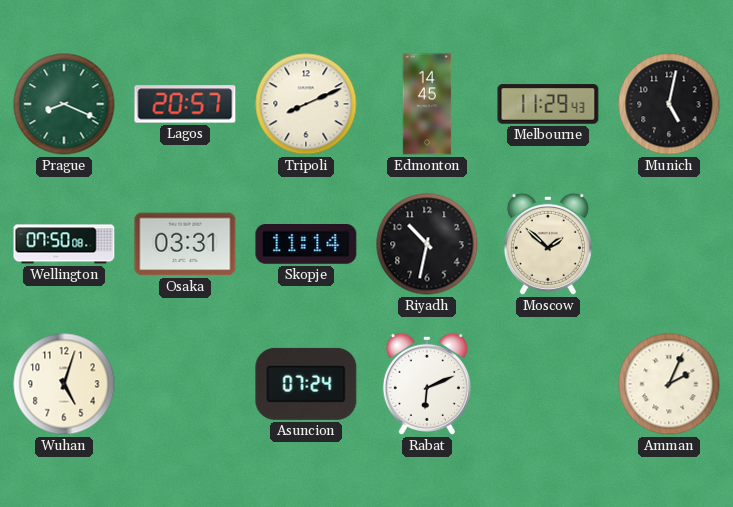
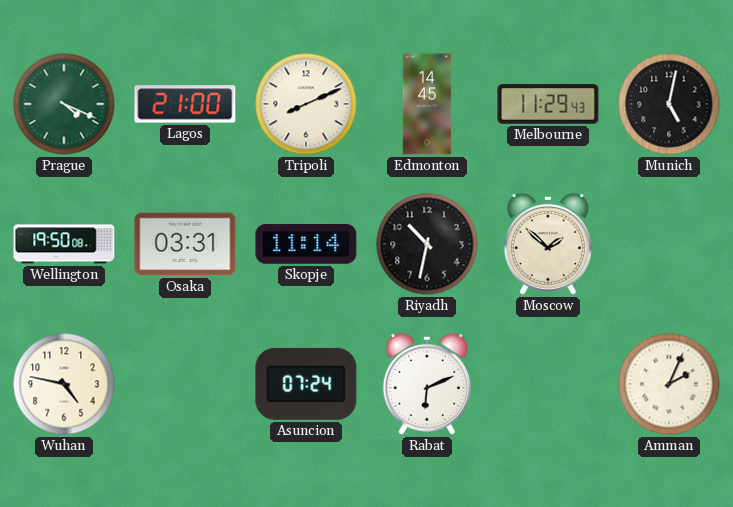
Prague: 8:19 -> 4:19
Lagos: 20:57 -> 21:00
Wellington: 07:50 -> 19:50
Wuhan: 5:03 -> 4:47
